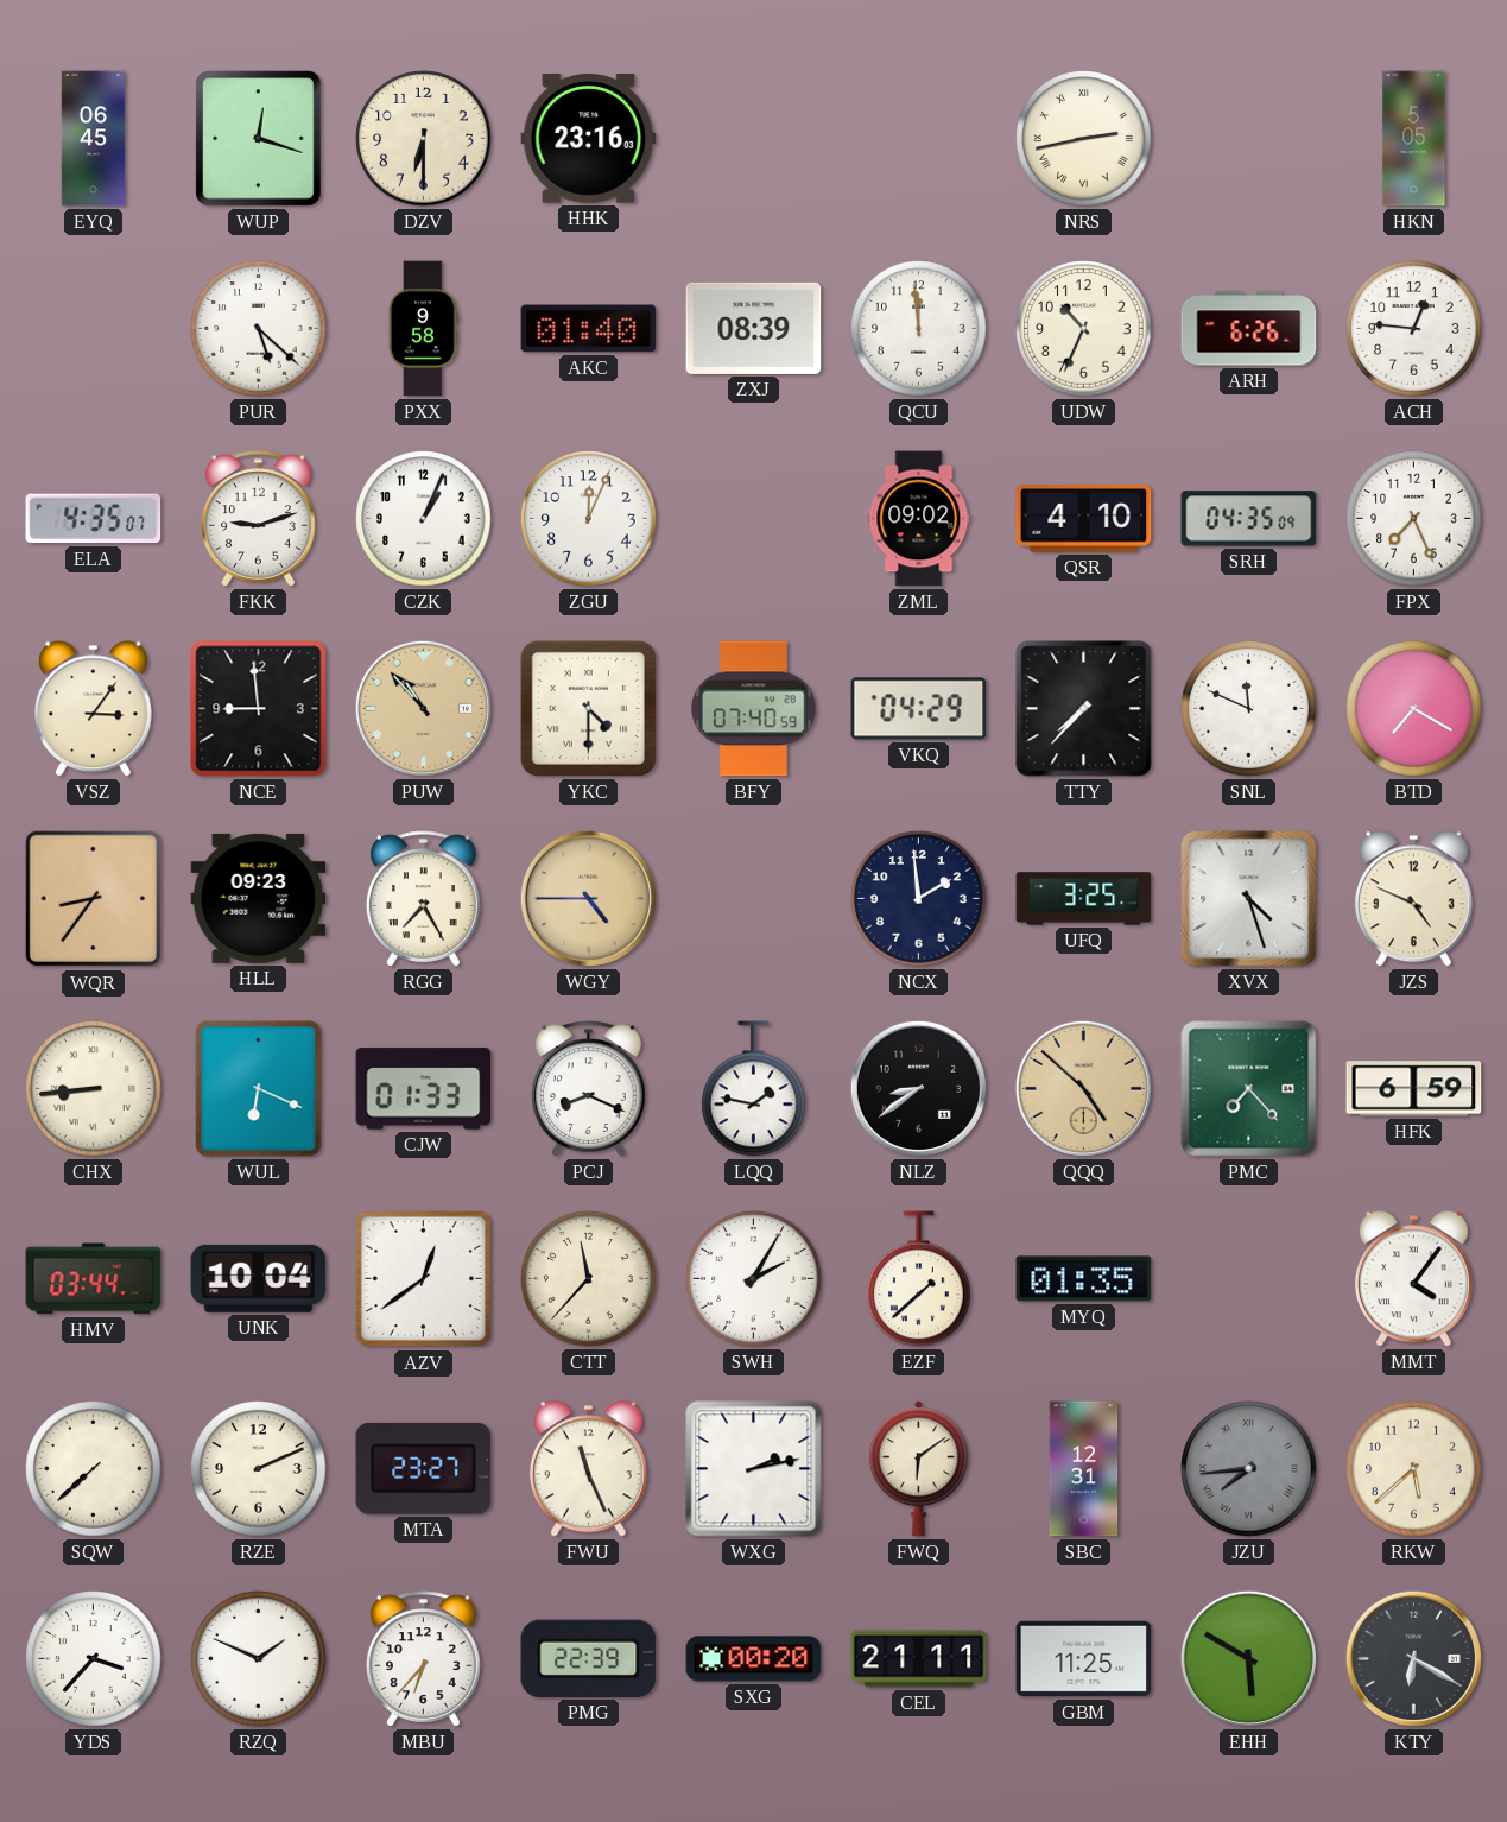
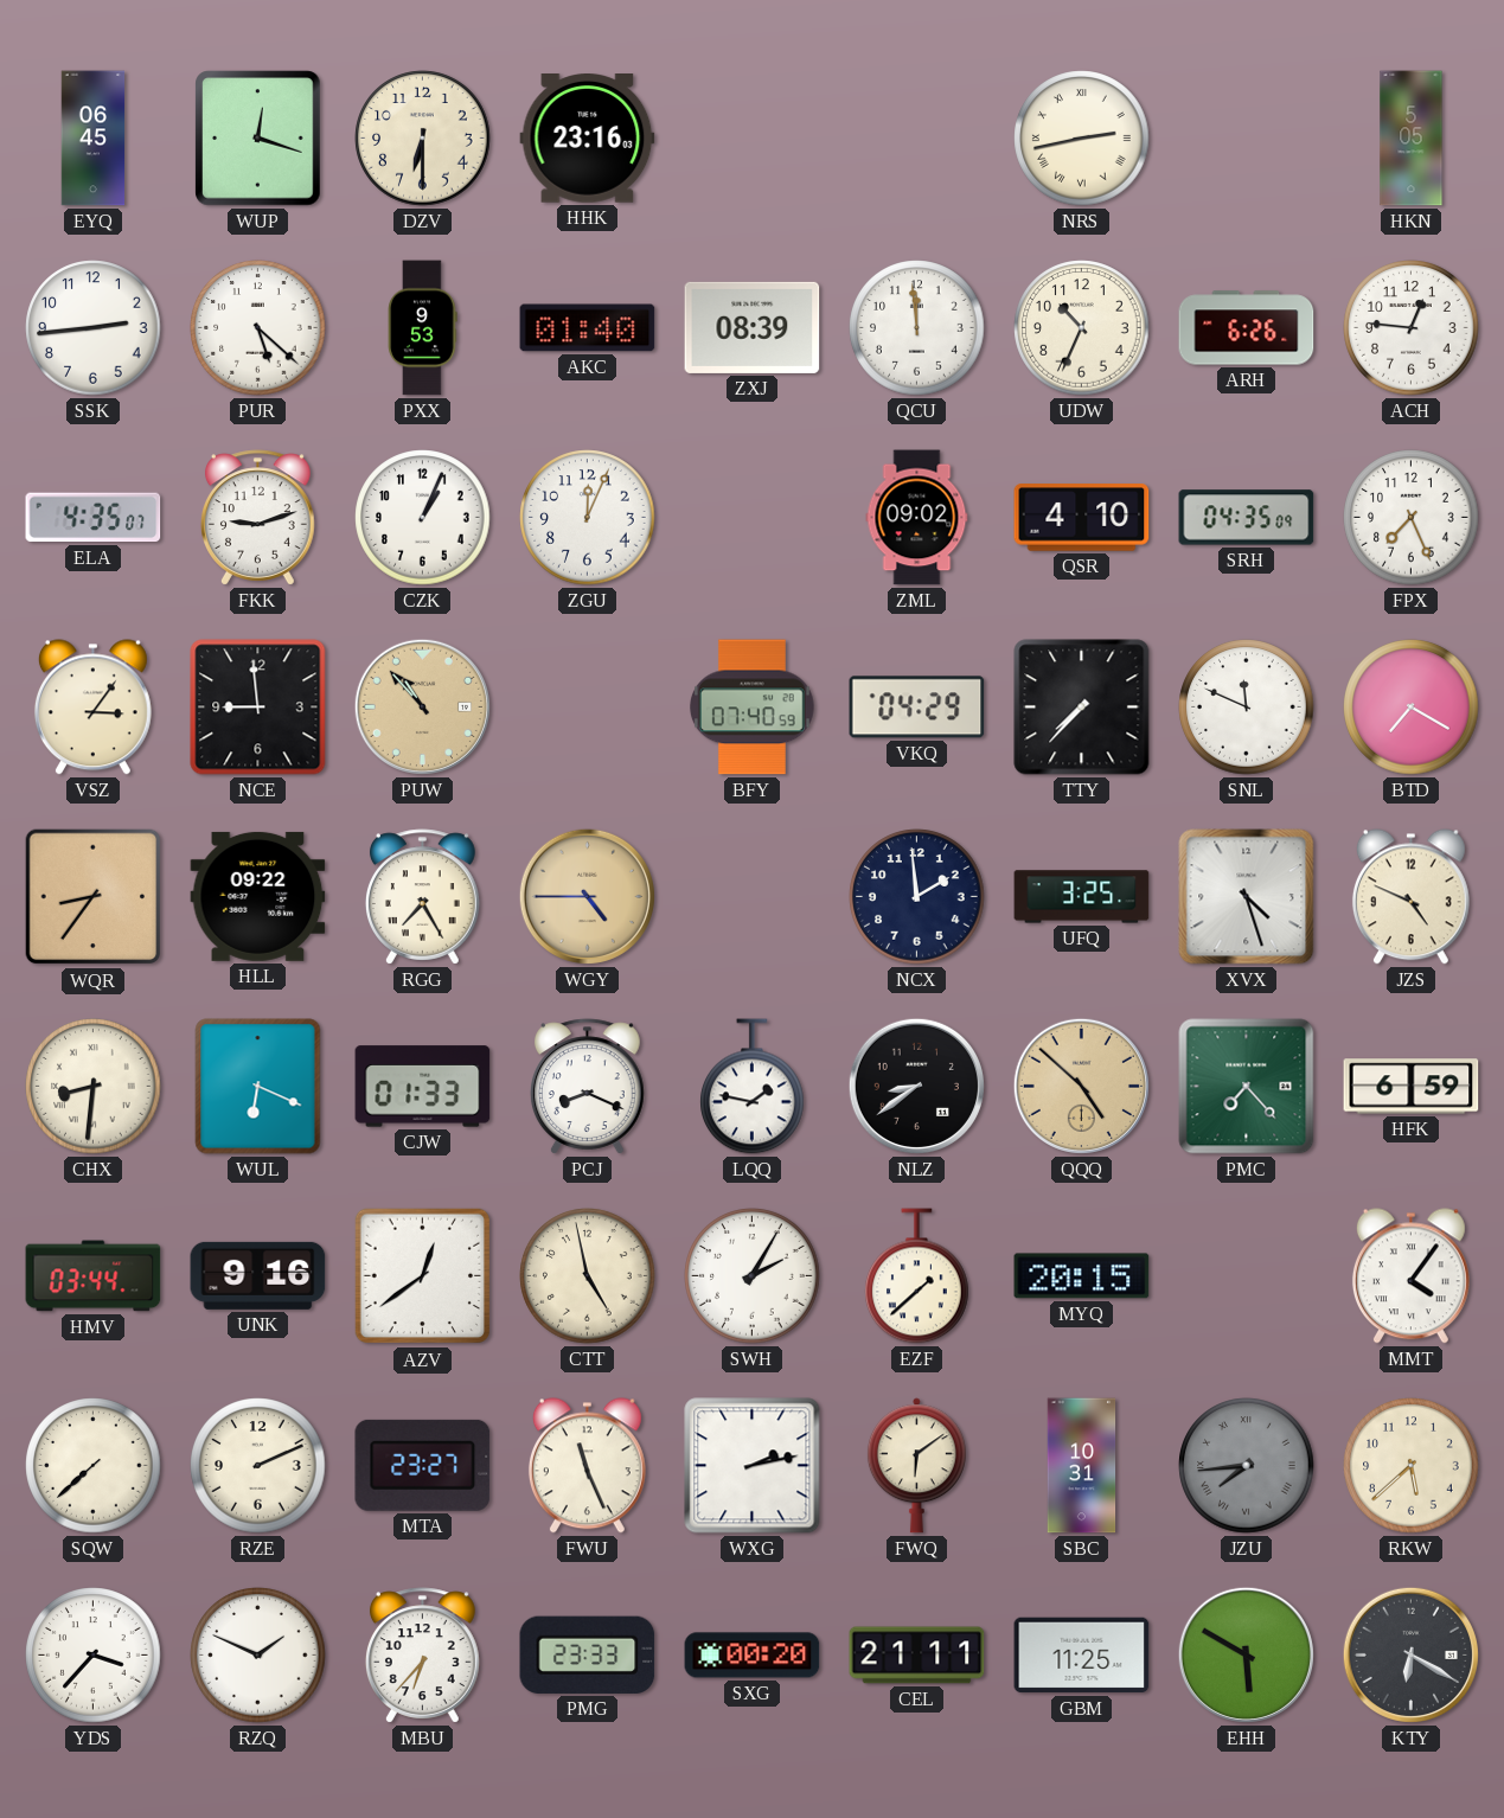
SSK: none -> 2:44
PXX: 9:58 -> 9:53
YKC: 4:30 -> none
HLL: 09:23 -> 09:22
CHX: 8:44 -> 8:31
UNK: 10:04 -> 9:16
CTT: 11:37 -> 4:58
MYQ: 01:35 -> 20:15
SBC: 12:31 -> 10:31
PMG: 22:39 -> 23:33
